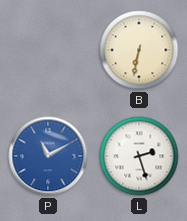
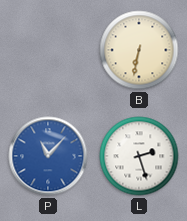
P: 11:10 -> 11:07
